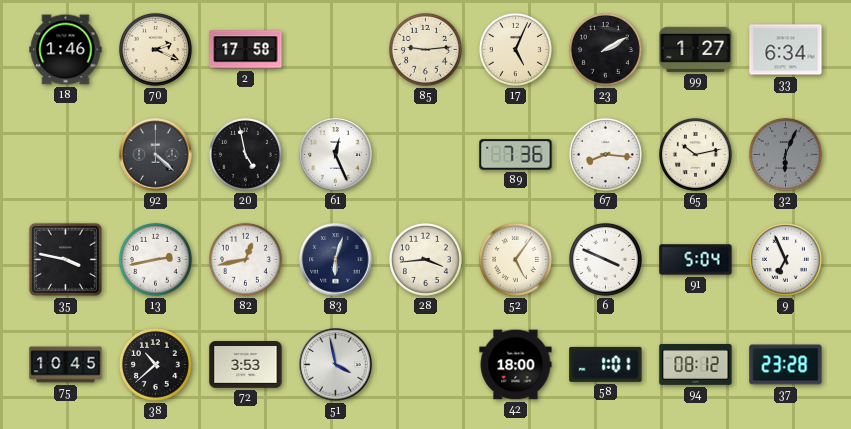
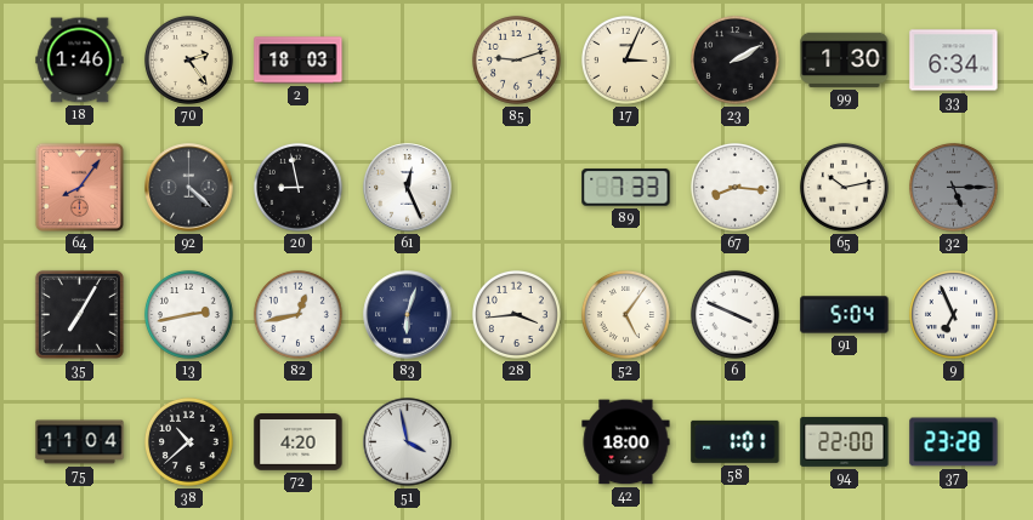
70: 2:19 -> 2:24
2: 17:58 -> 18:03
85: 9:14 -> 9:12
17: 5:04 -> 3:04
99: 1:27 -> 1:30
64: none -> 8:06
20: 4:58 -> 8:58
89: 7:36 -> 7:33
32: 6:04 -> 5:15
35: 3:47 -> 7:05
75: 10:45 -> 11:04
72: 3:53 -> 4:20
94: 08:12 -> 22:00
